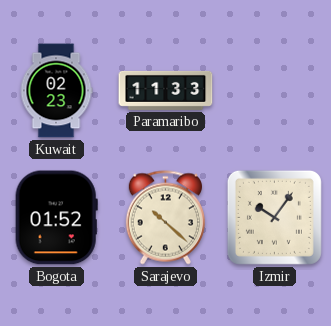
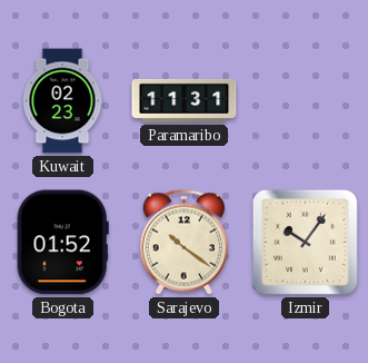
Paramaribo: 11:33 -> 11:31
Sarajevo: 10:22 -> 10:21
